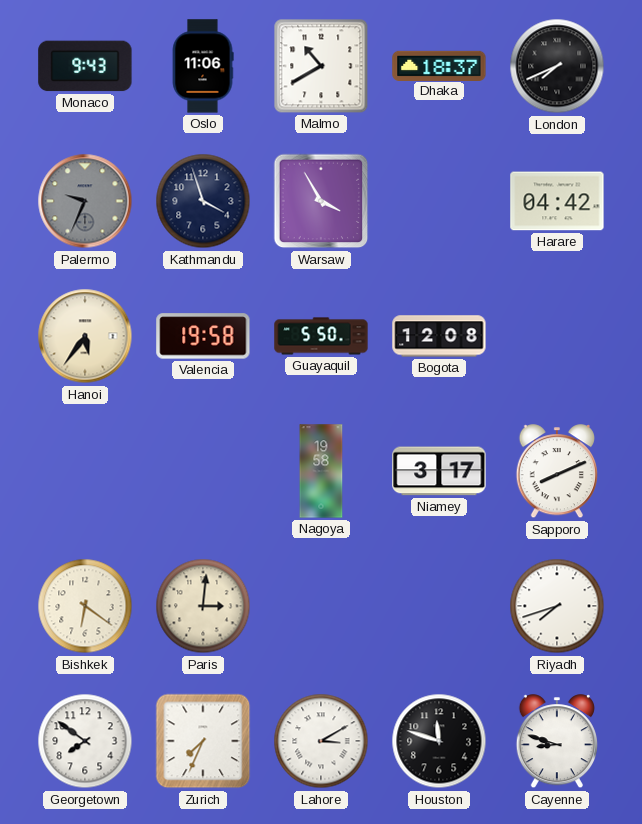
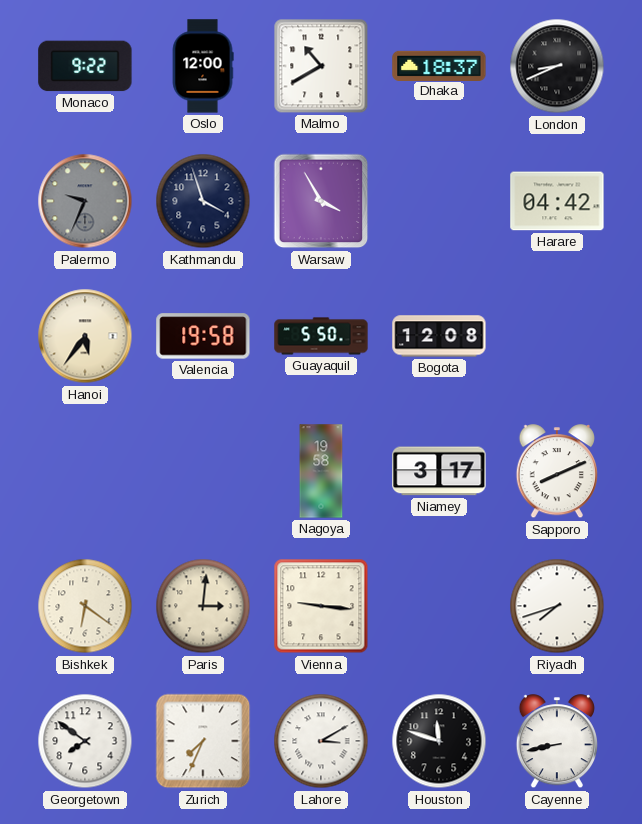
Monaco: 9:43 -> 9:22
Oslo: 11:06 -> 12:00
London: 7:41 -> 8:41
Vienna: none -> 9:16
Cayenne: 8:48 -> 8:43
